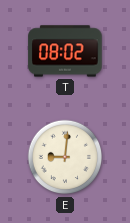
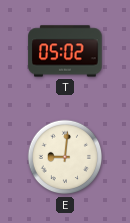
T: 08:02 -> 05:02
